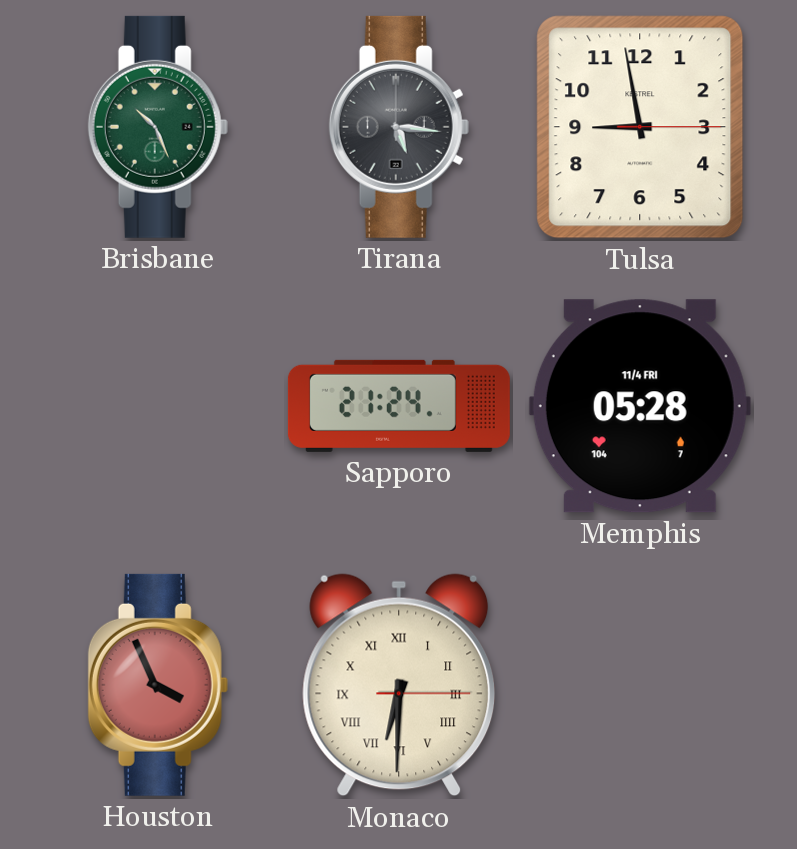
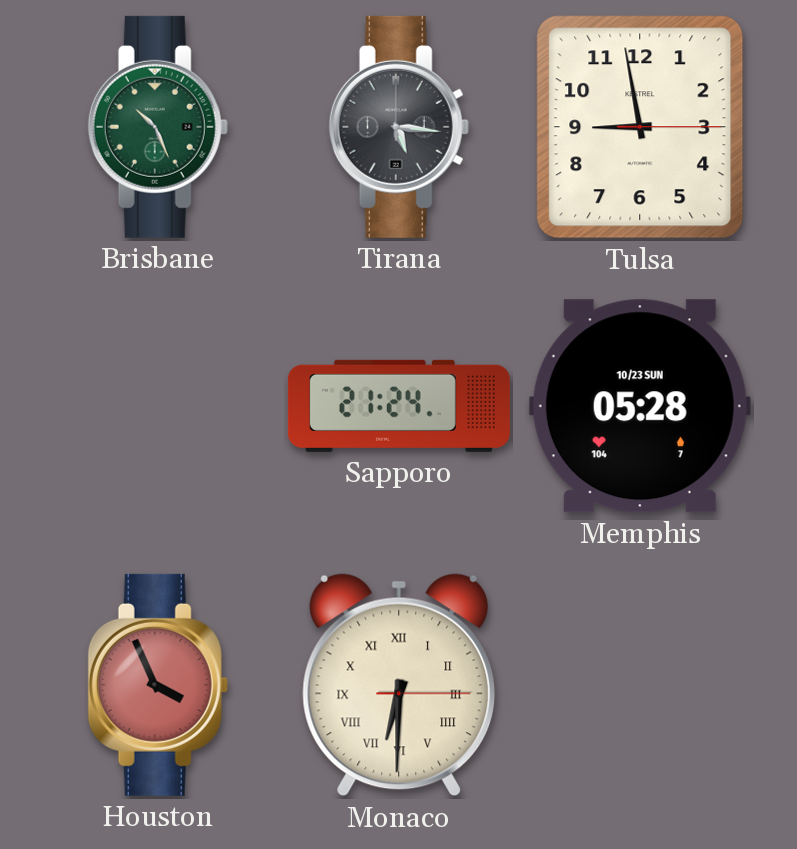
Memphis date: 11/4 FRI -> 10/23 SUN
